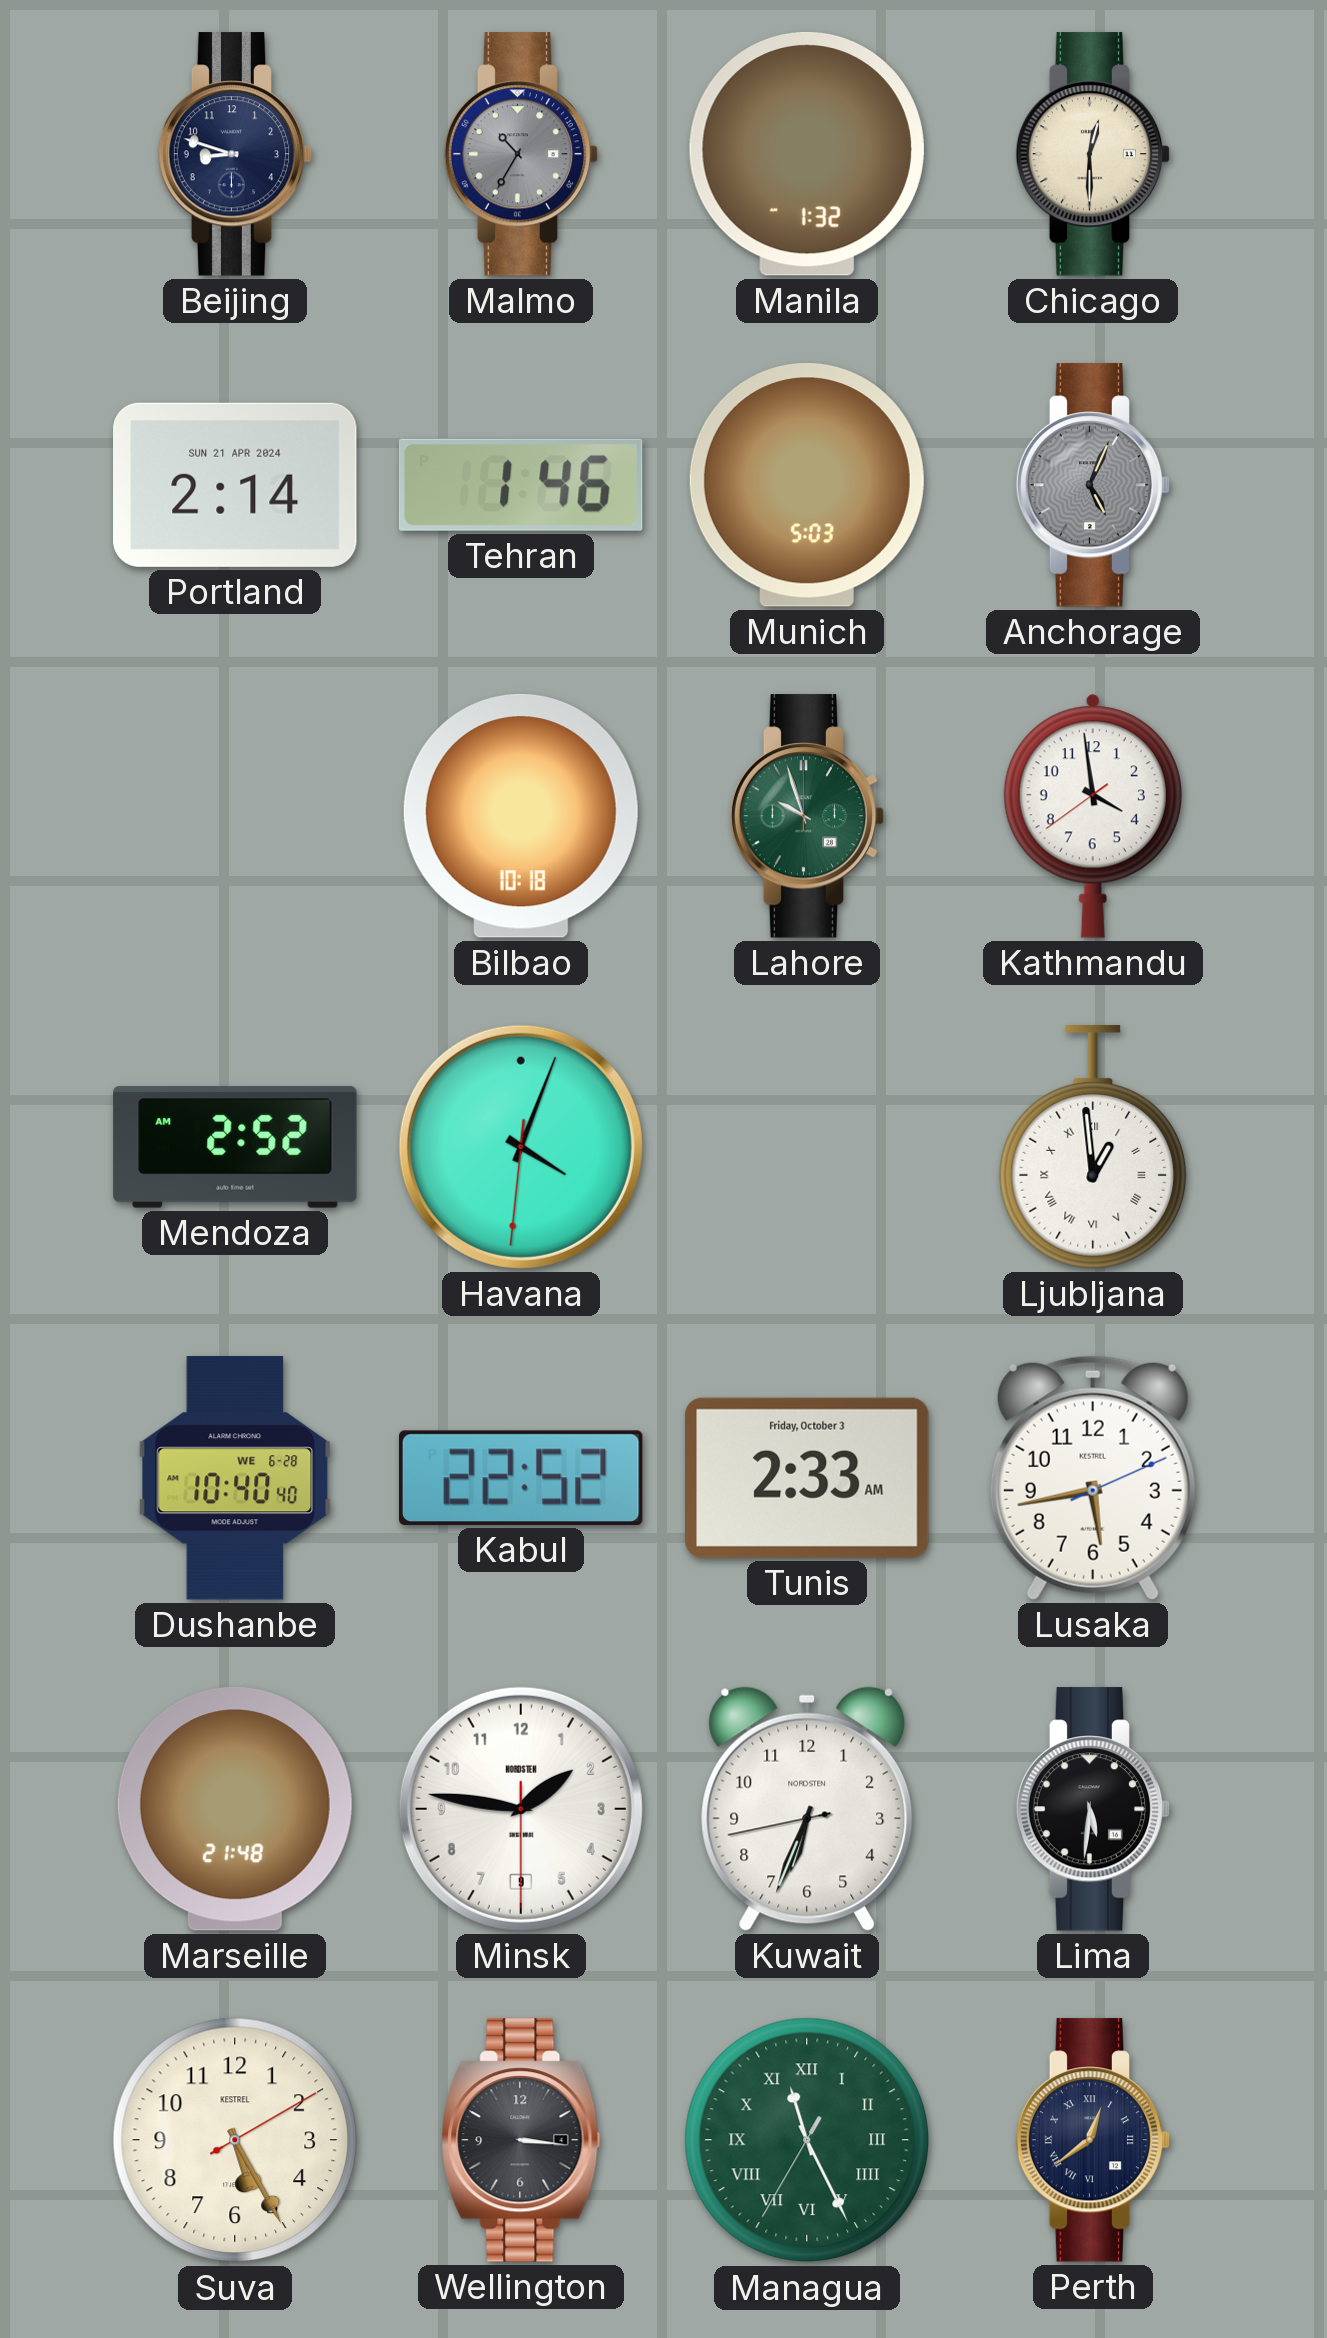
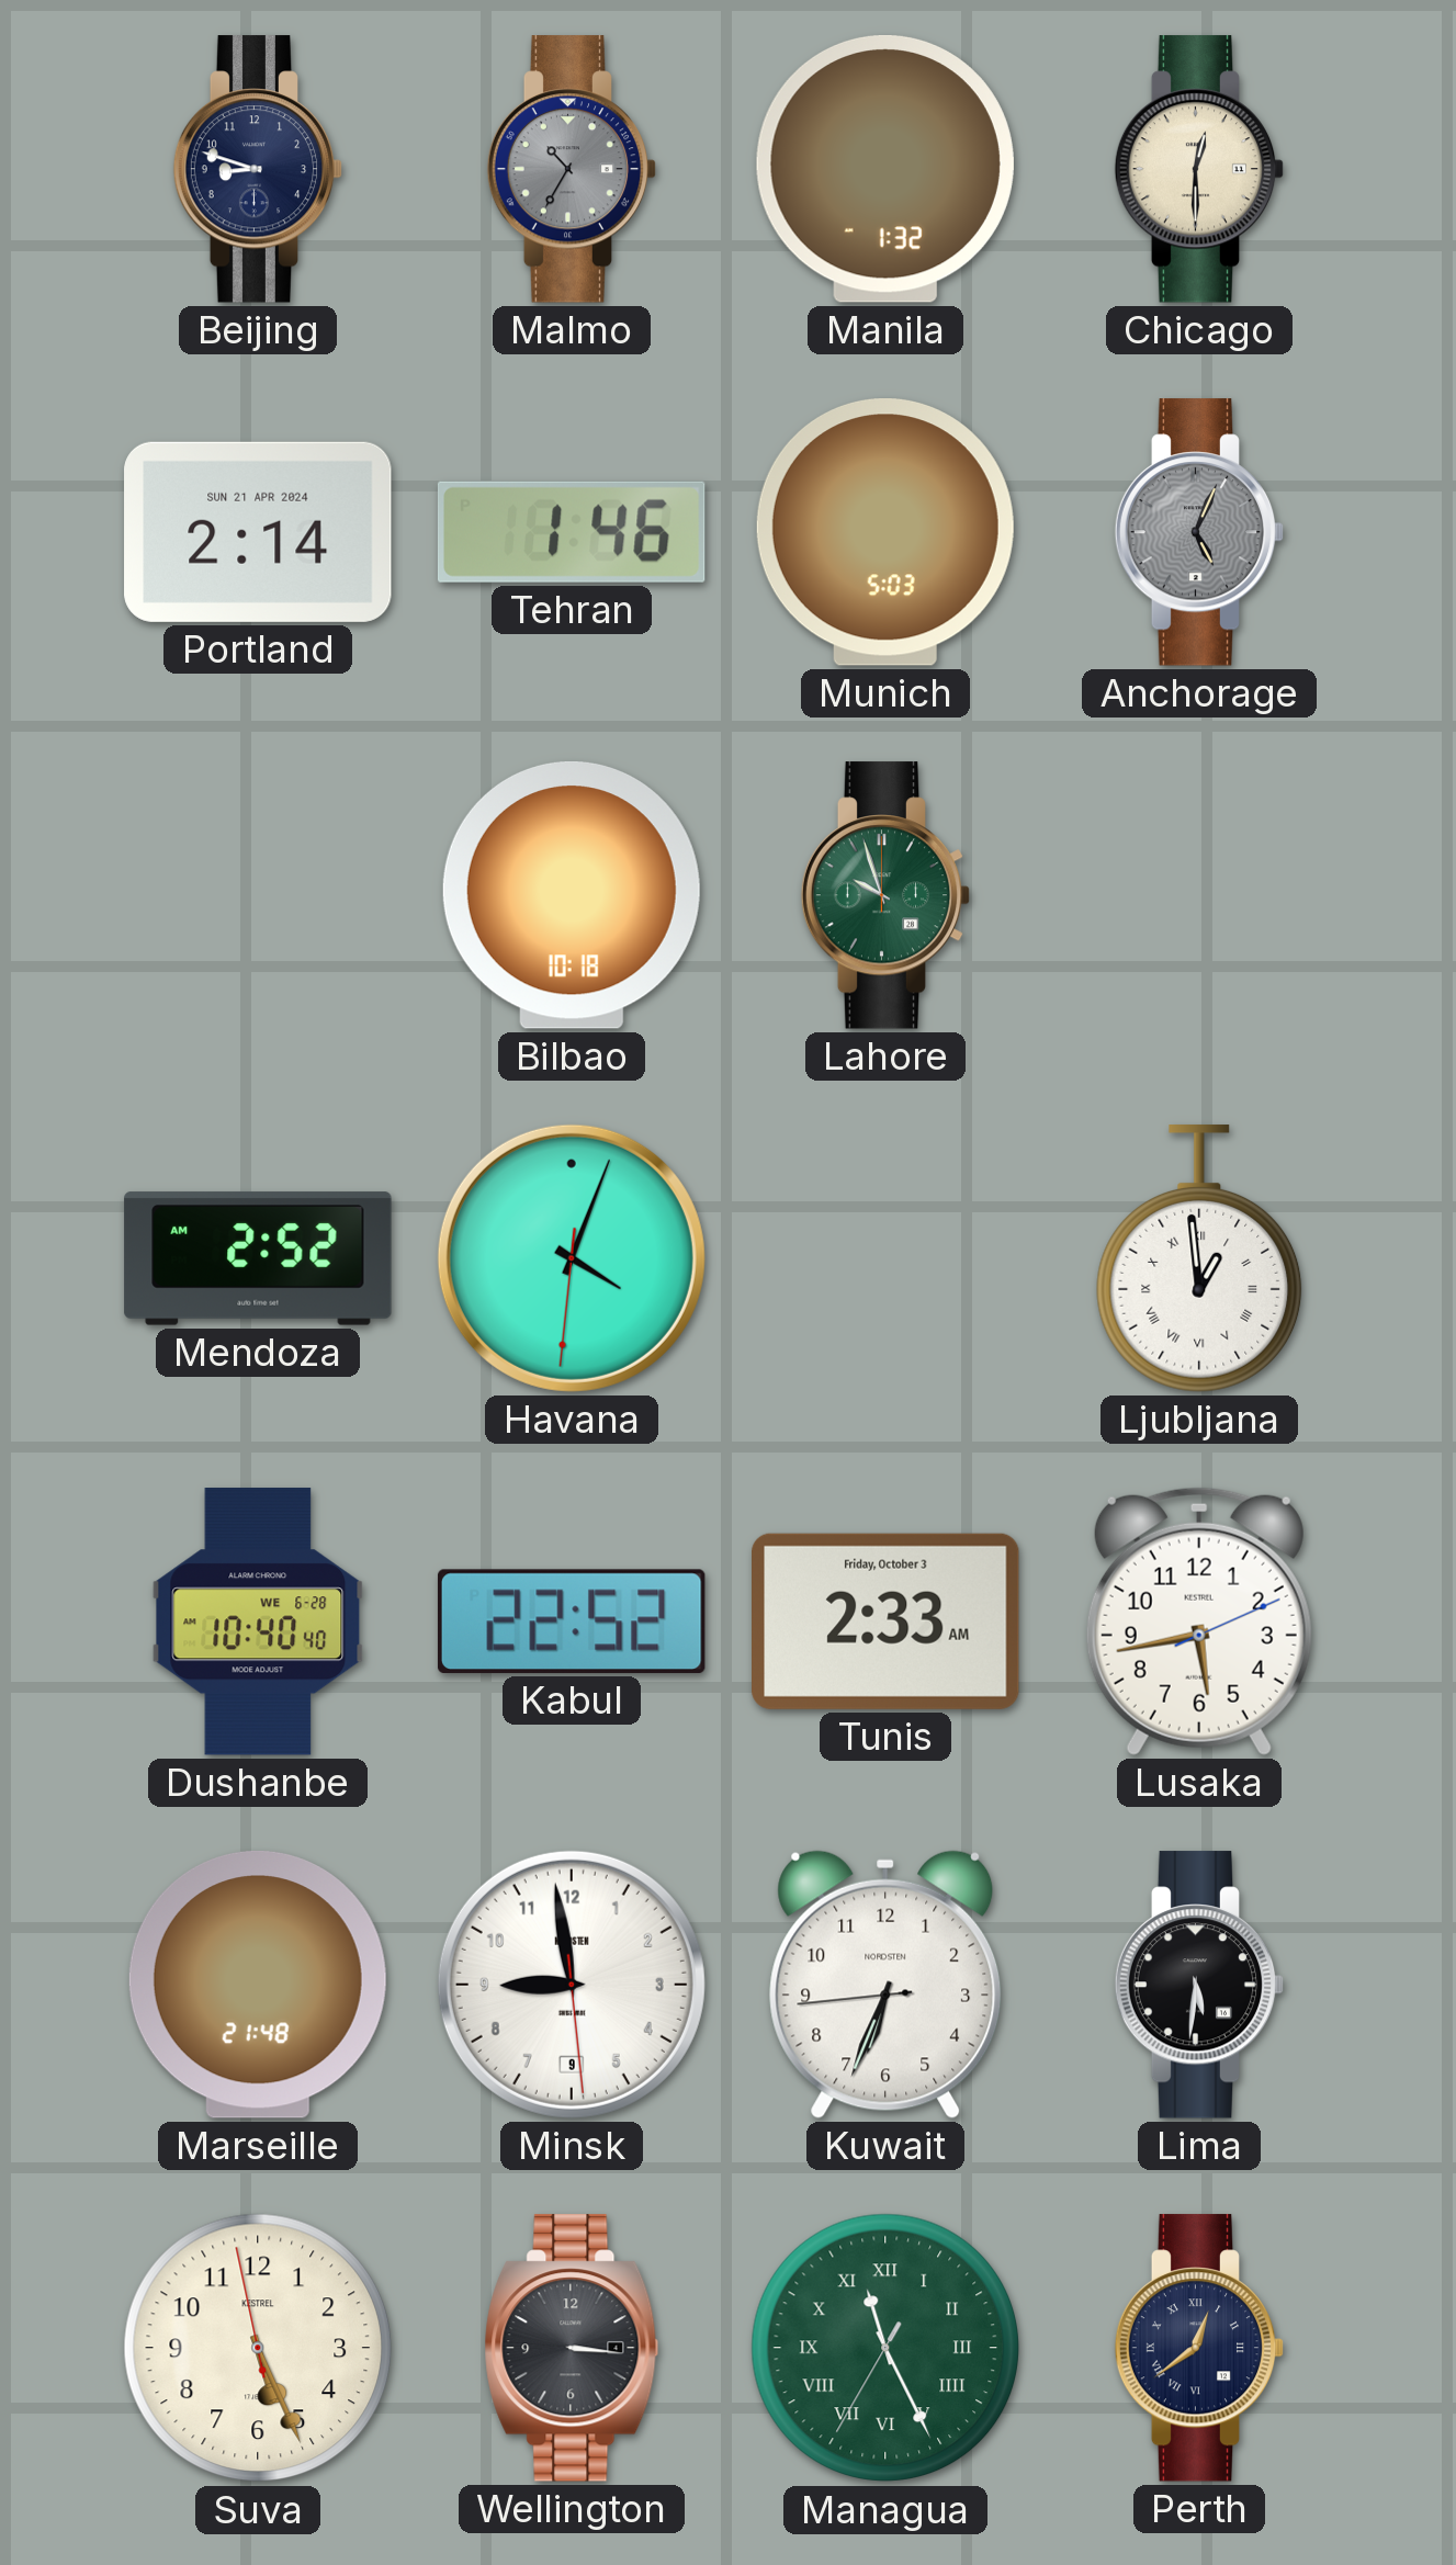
Kathmandu: 3:58 -> none
Minsk: 1:46 -> 8:58
Kuwait: 6:33:43 -> 6:33:44
Suva: 5:25:10 -> 5:25:58
